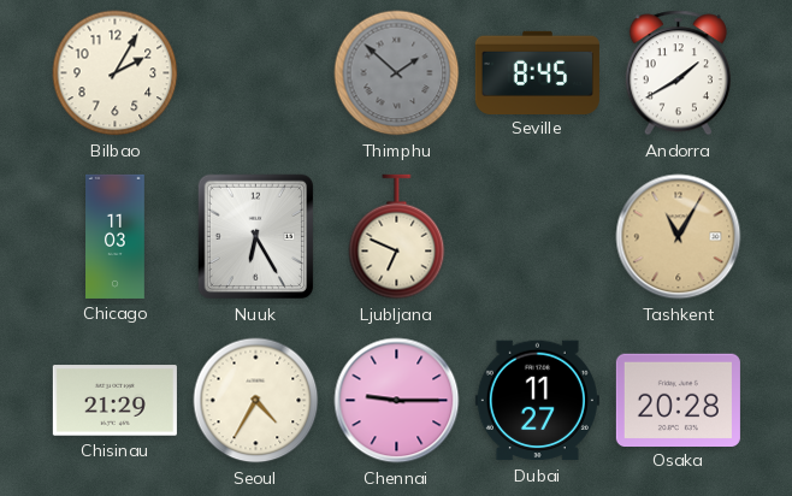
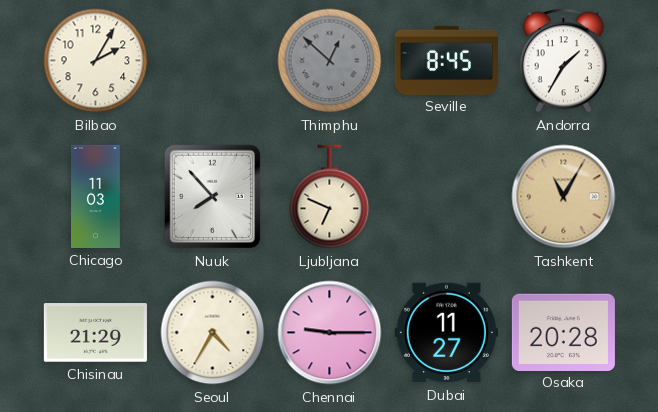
Thimphu: 1:52 -> 12:52
Andorra: 1:40 -> 1:35
Nuuk: 6:25 -> 7:53
